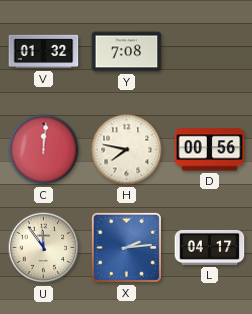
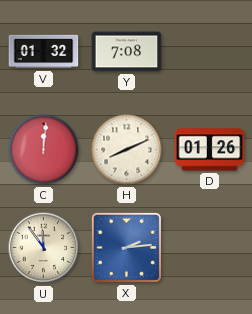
H: 7:47 -> 8:11
D: 00:56 -> 01:26
L: 04:17 -> none
